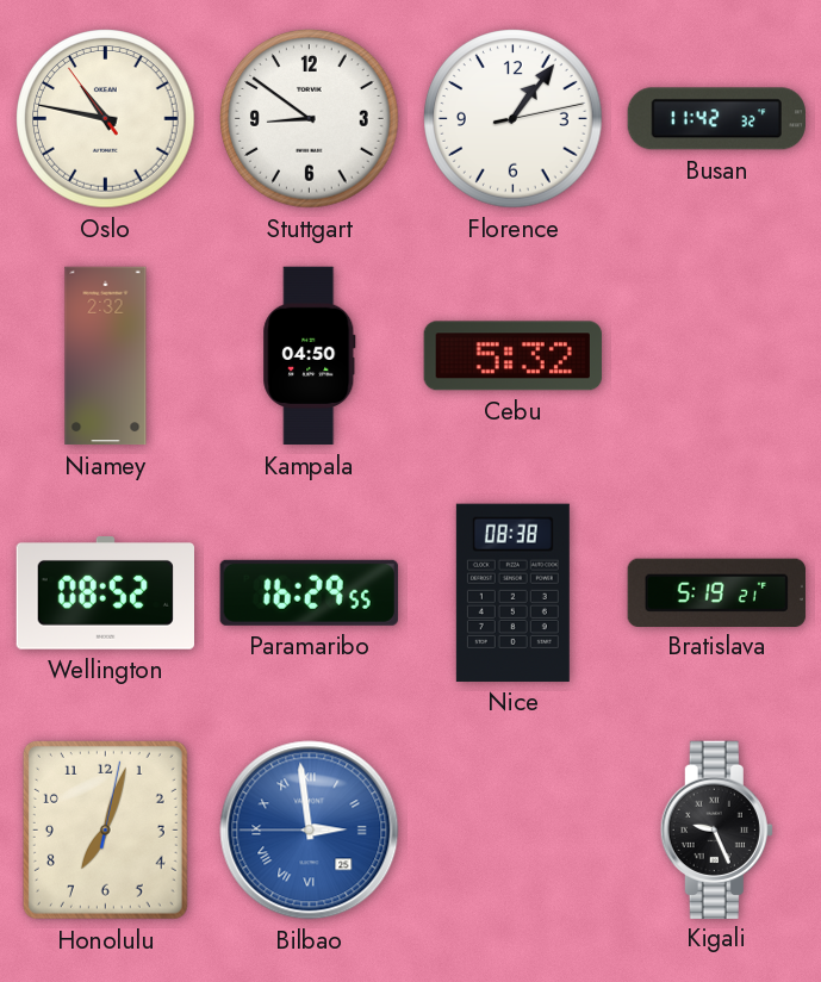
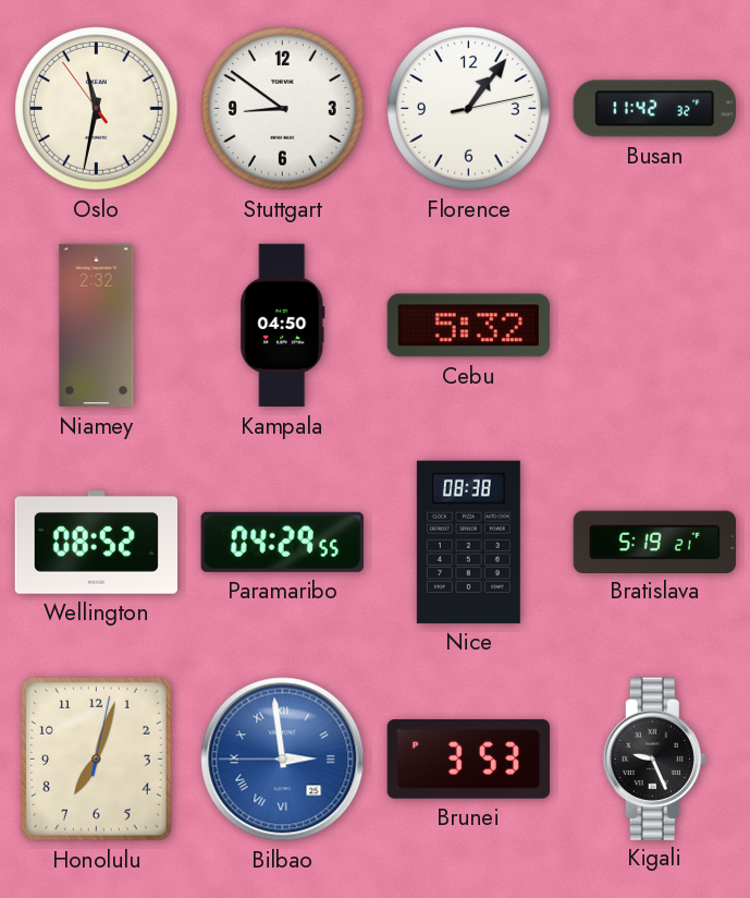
Oslo: 10:46 -> 11:31
Paramaribo: 16:29 -> 04:29
Brunei: none -> 3:53
